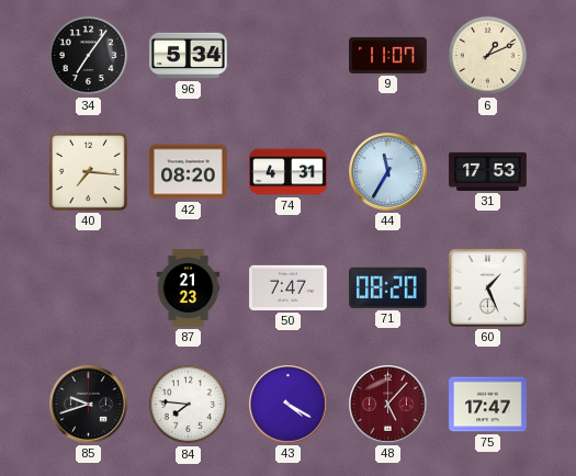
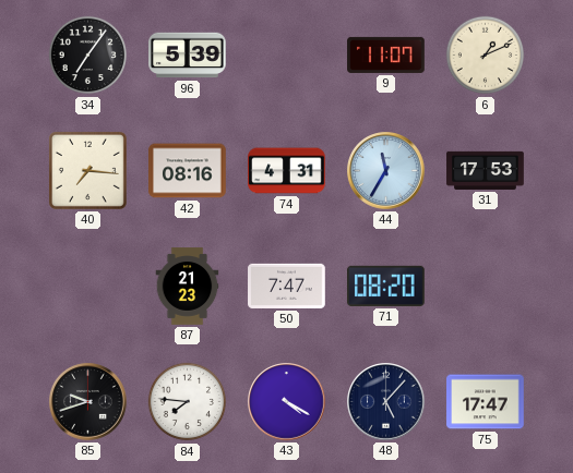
96: 5:34 -> 5:39
42: 08:20 -> 08:16
60: 1:26 -> none
48 dial: burgundy -> navy
